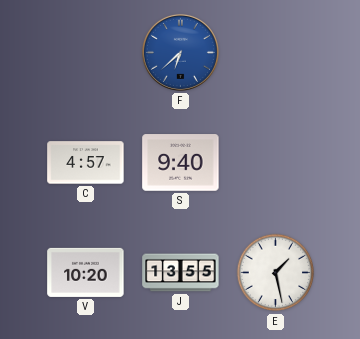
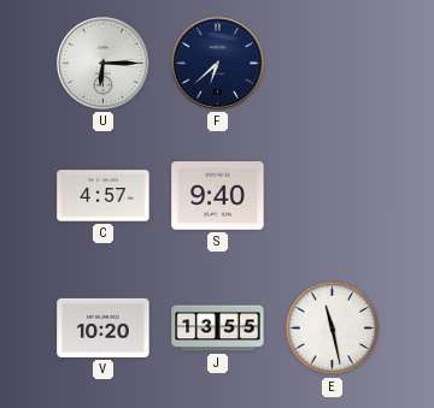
U: none -> 6:15
F dial: blue -> navy
E: 1:28 -> 11:28
